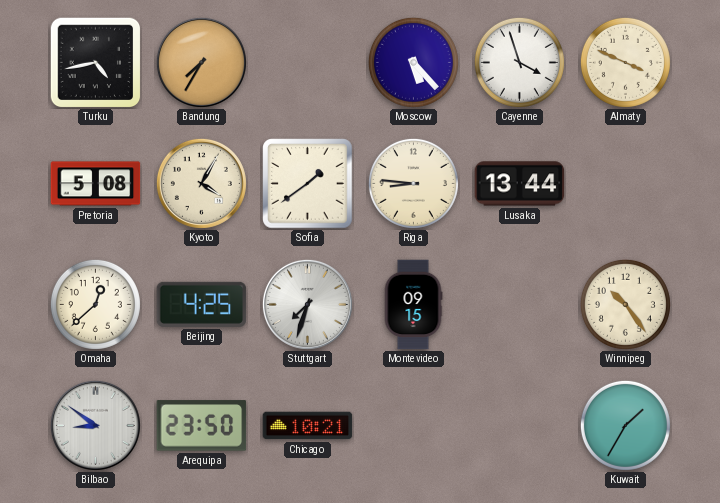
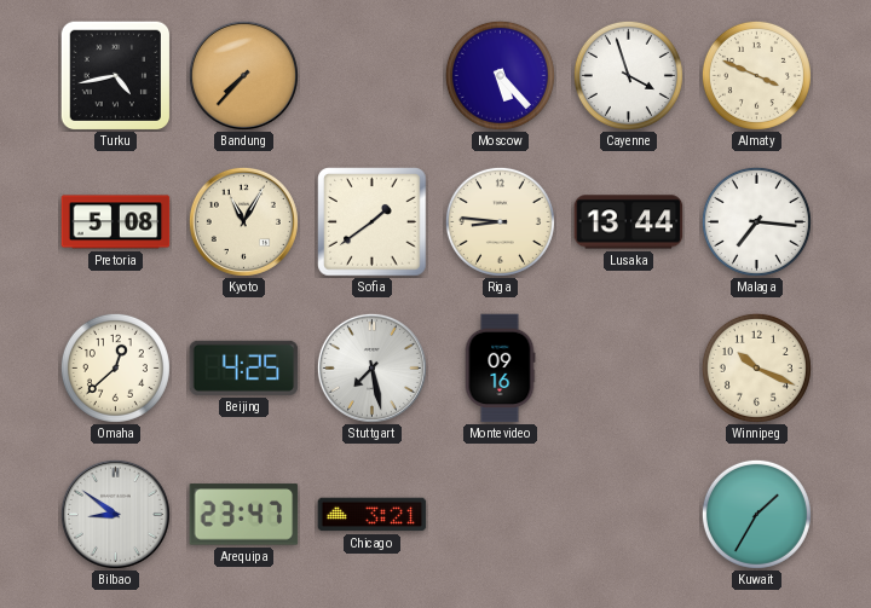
Bandung: 7:35 -> 7:37
Kyoto: 4:05 -> 11:05
Malaga: none -> 7:16
Stuttgart: 7:33 -> 7:28
Montevideo: 09:15 -> 09:16
Winnipeg: 10:24 -> 10:19
Arequipa: 23:50 -> 23:47
Chicago: 10:21 -> 3:21
